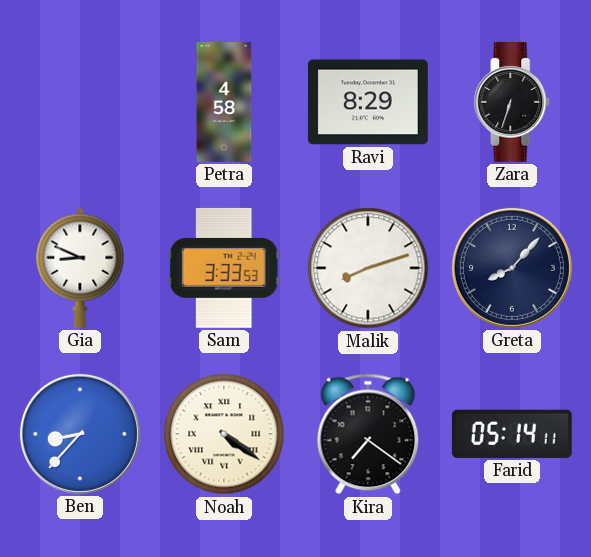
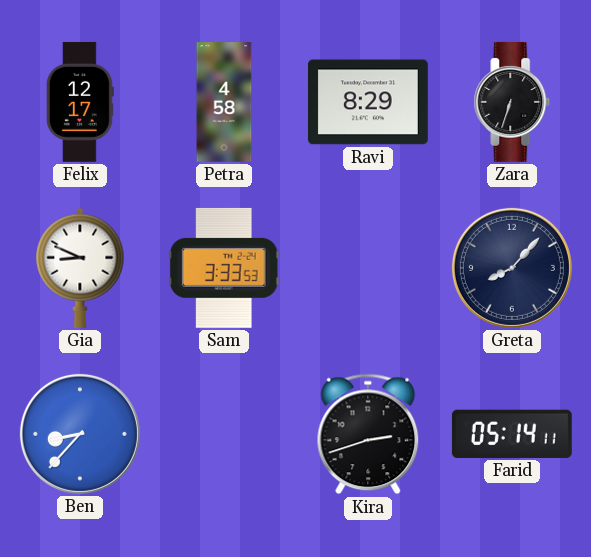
Felix: none -> 12:17
Malik: 8:12 -> none
Noah: 4:21 -> none
Kira: 7:21 -> 2:42
